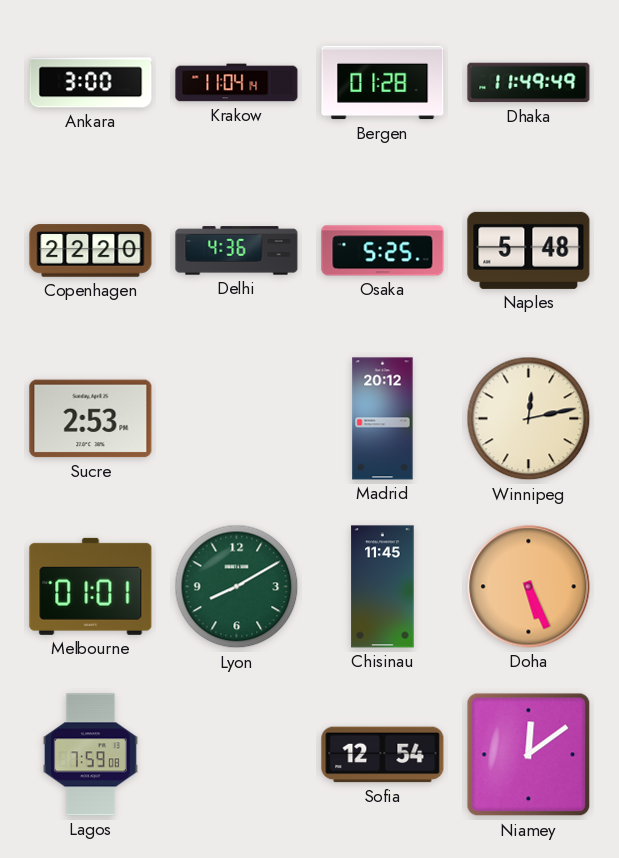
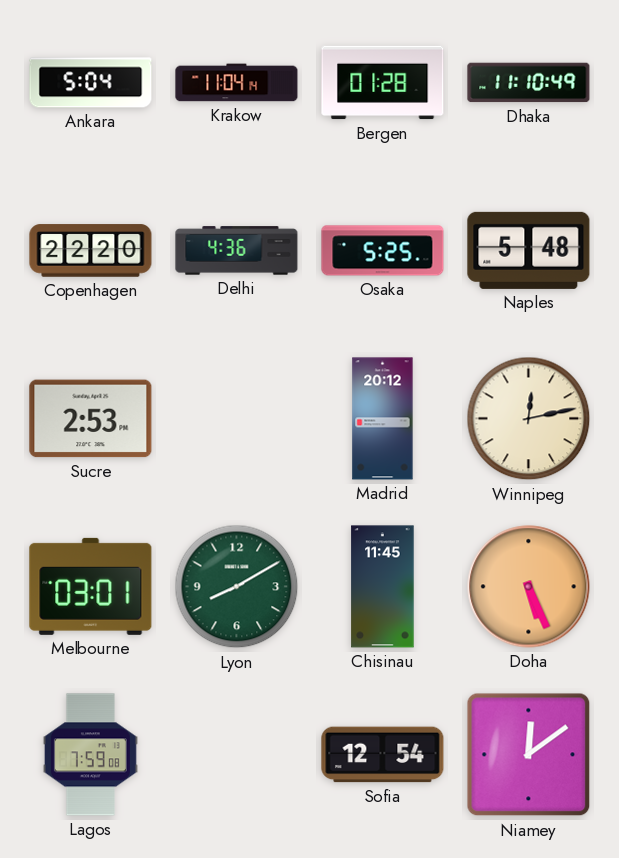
Ankara: 3:00 -> 5:04
Dhaka: 11:49 -> 11:10
Melbourne: 01:01 -> 03:01
